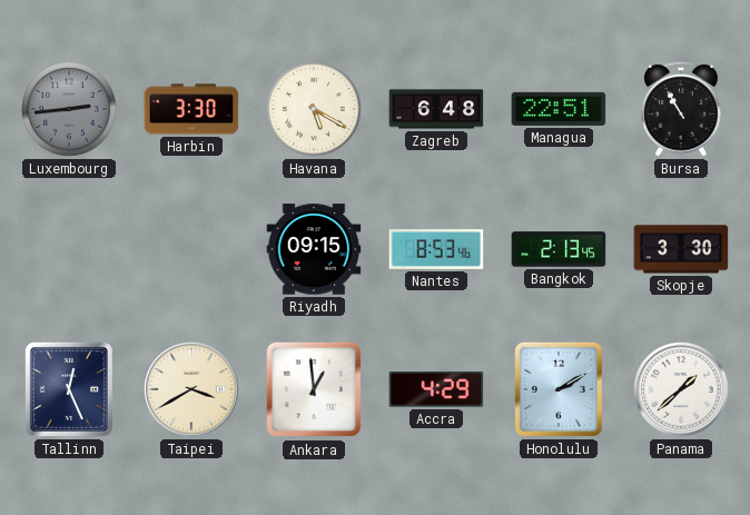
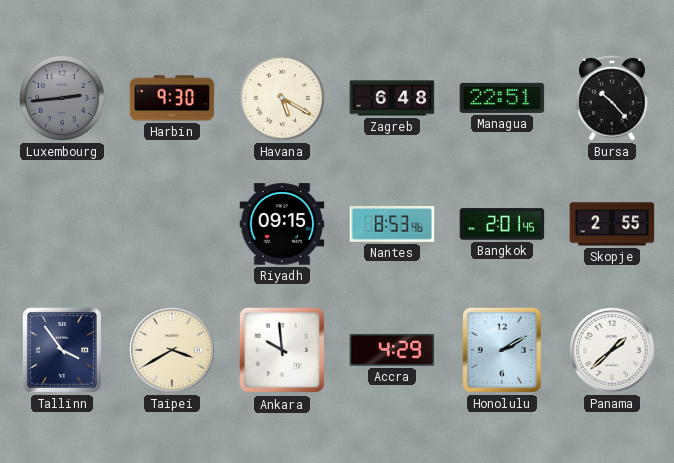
Harbin: 3:30 -> 9:30
Bursa: 10:55 -> 10:23
Bangkok: 2:13 -> 2:01
Skopje: 3:30 -> 2:55
Tallinn: 12:26 -> 3:54
Ankara: 12:59 -> 9:59
